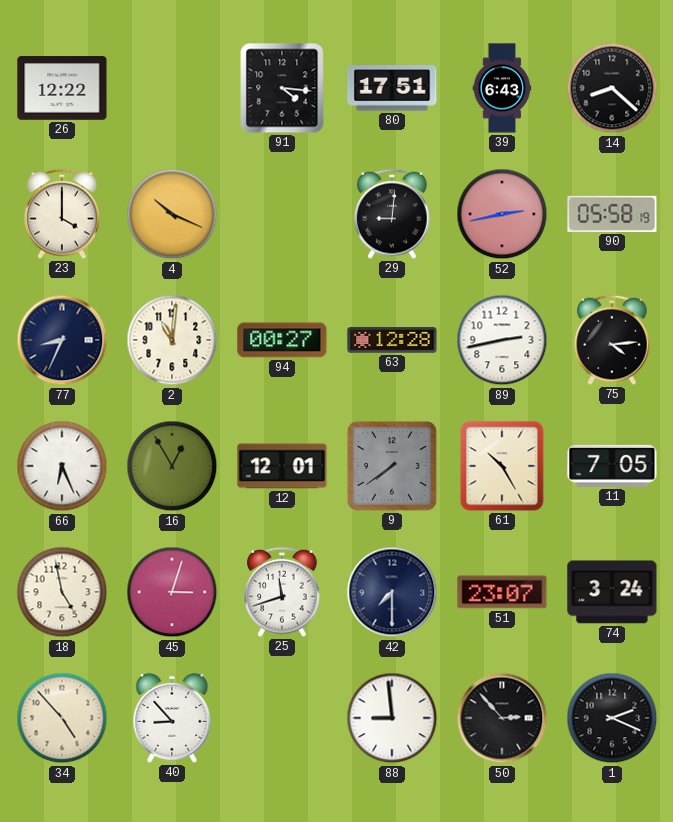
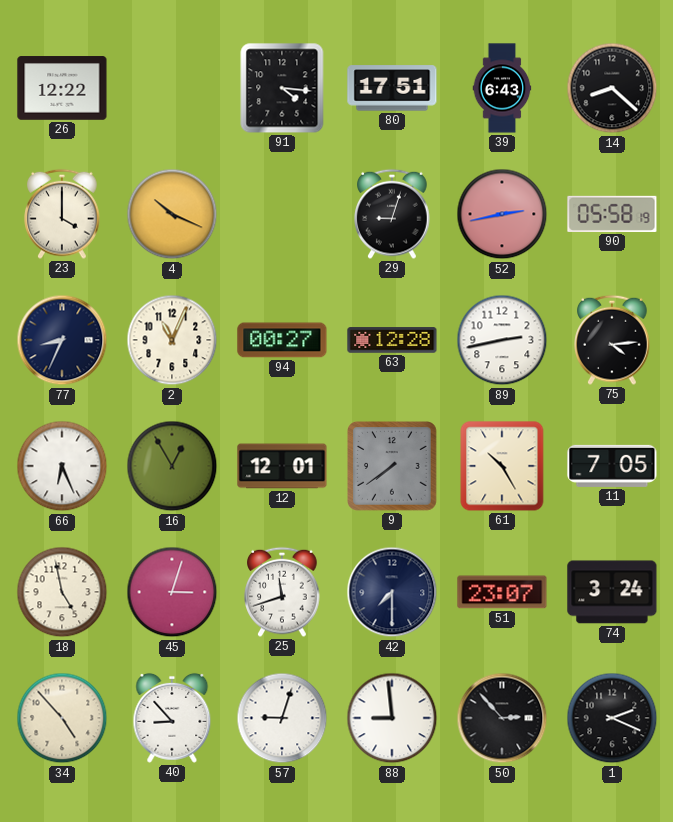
29: 9:01 -> 9:03
2: 11:01 -> 11:04
57: none -> 9:03
